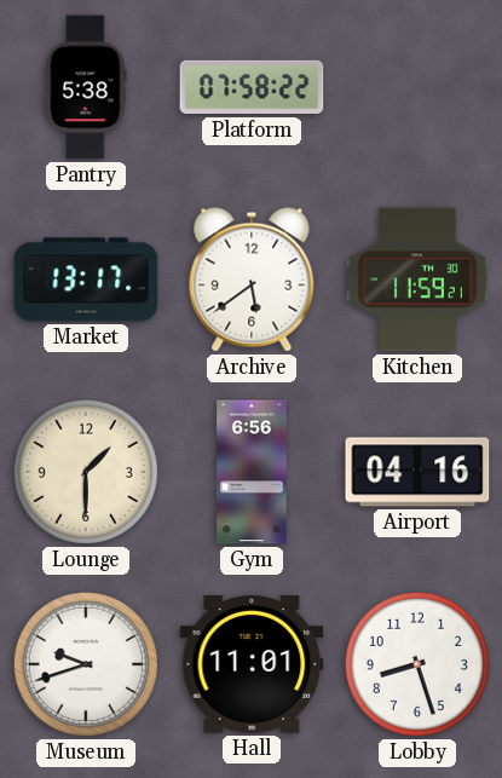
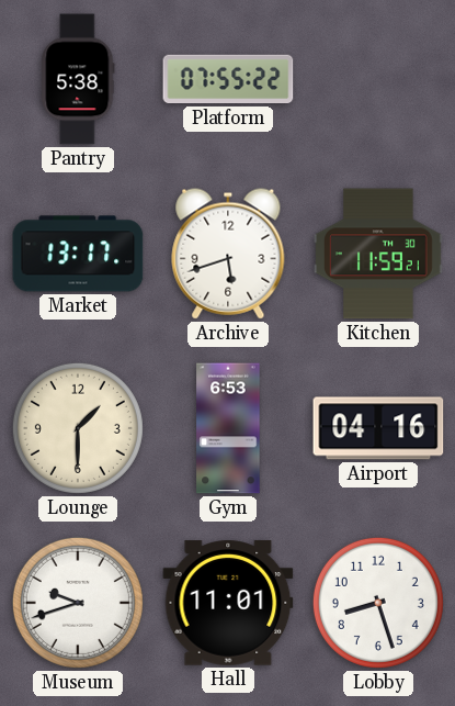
Platform: 07:58 -> 07:55
Archive: 5:39 -> 5:42
Gym: 6:56 -> 6:53
